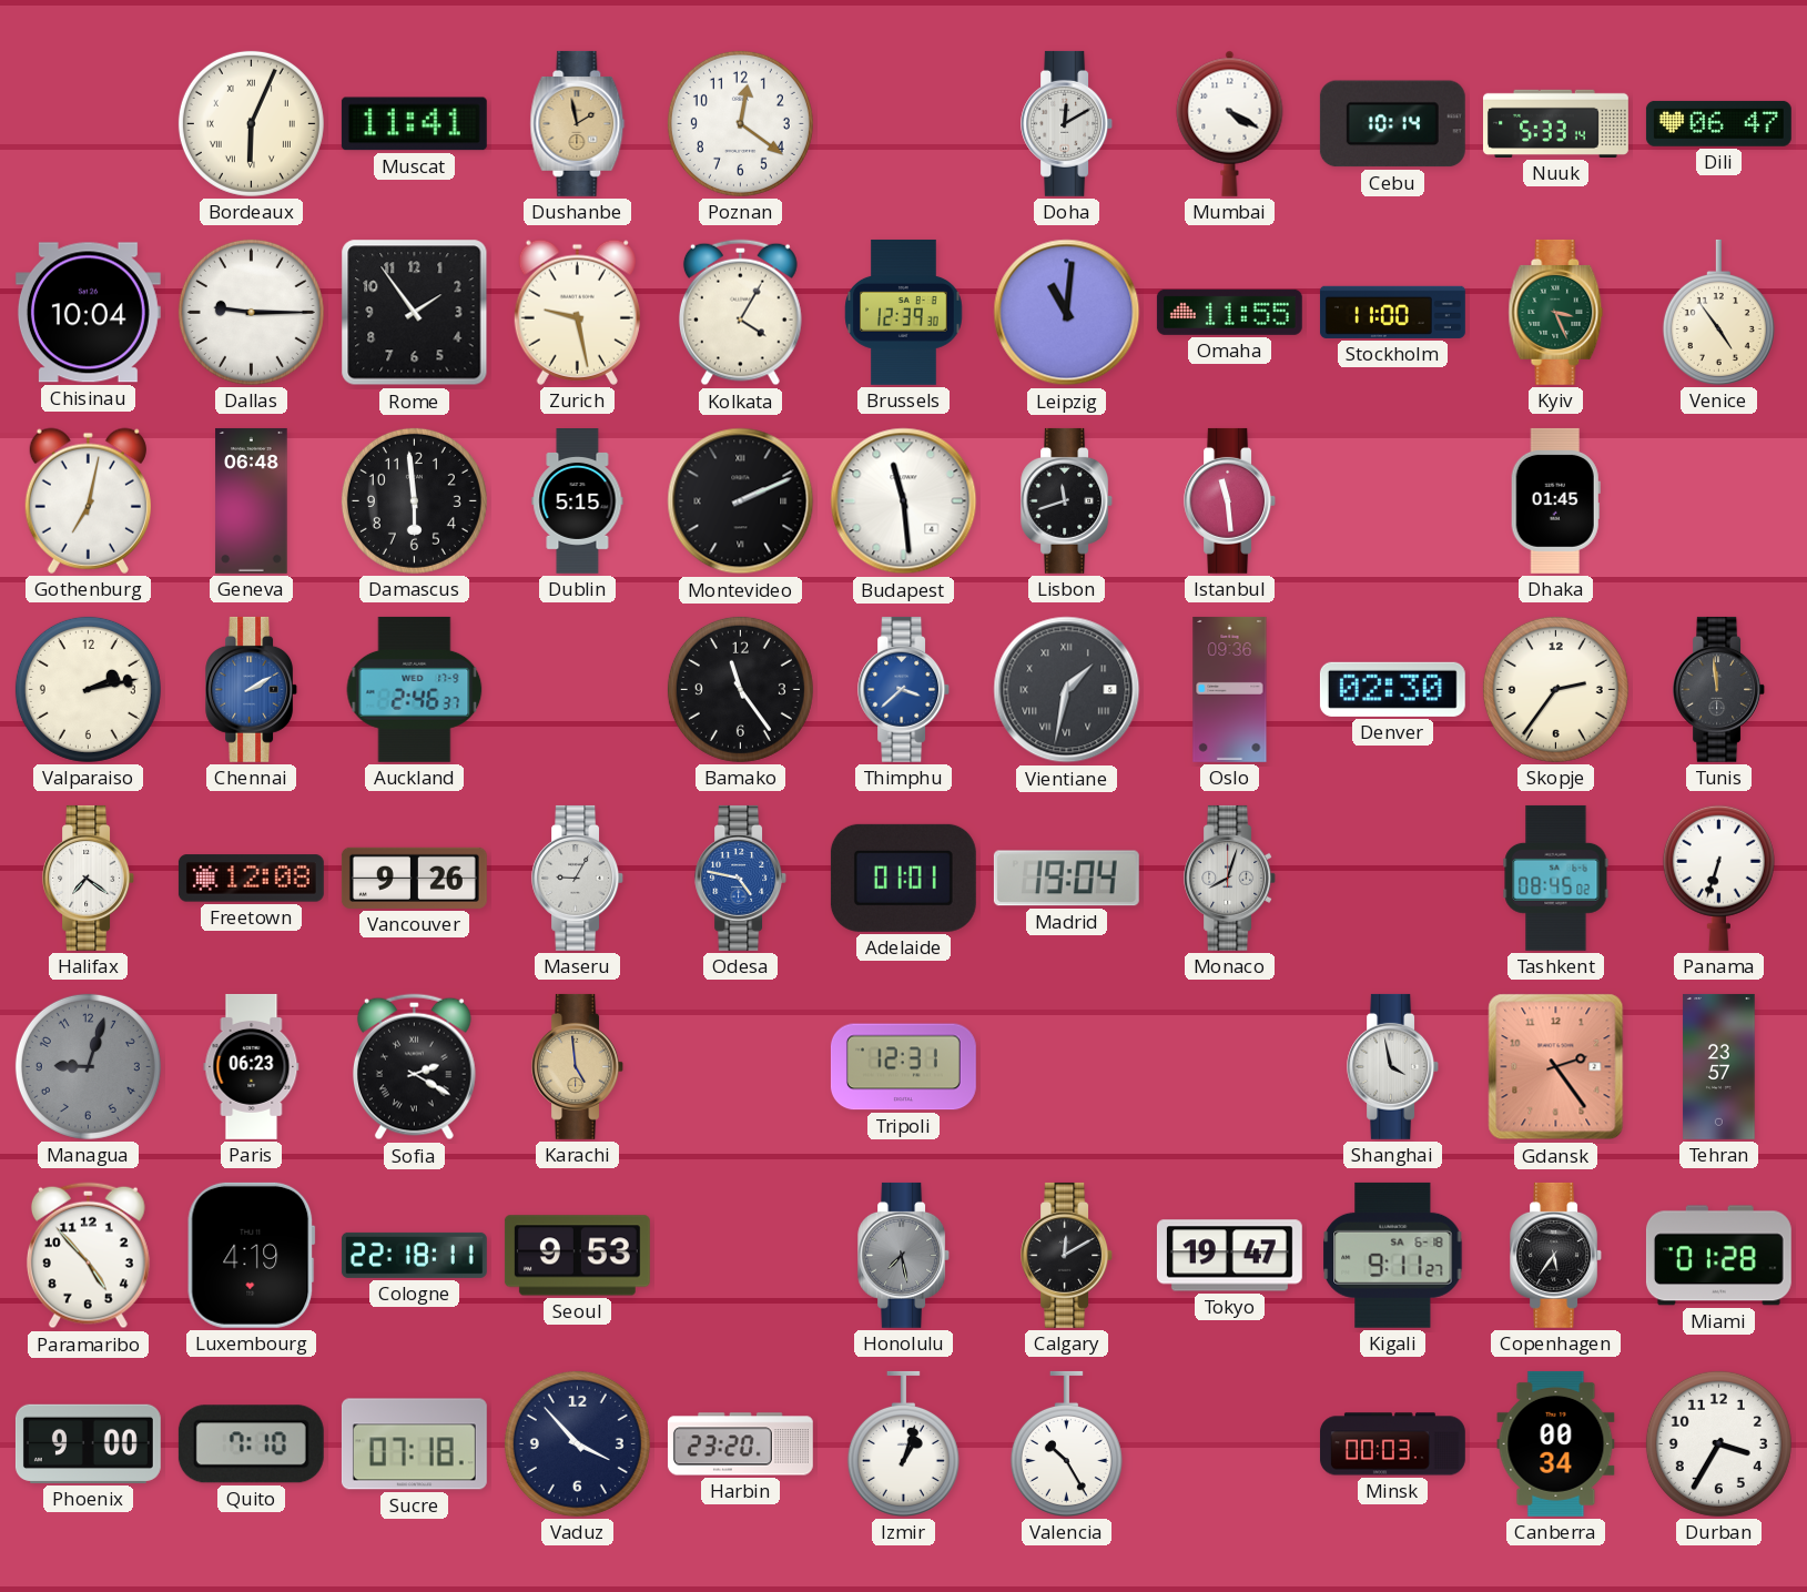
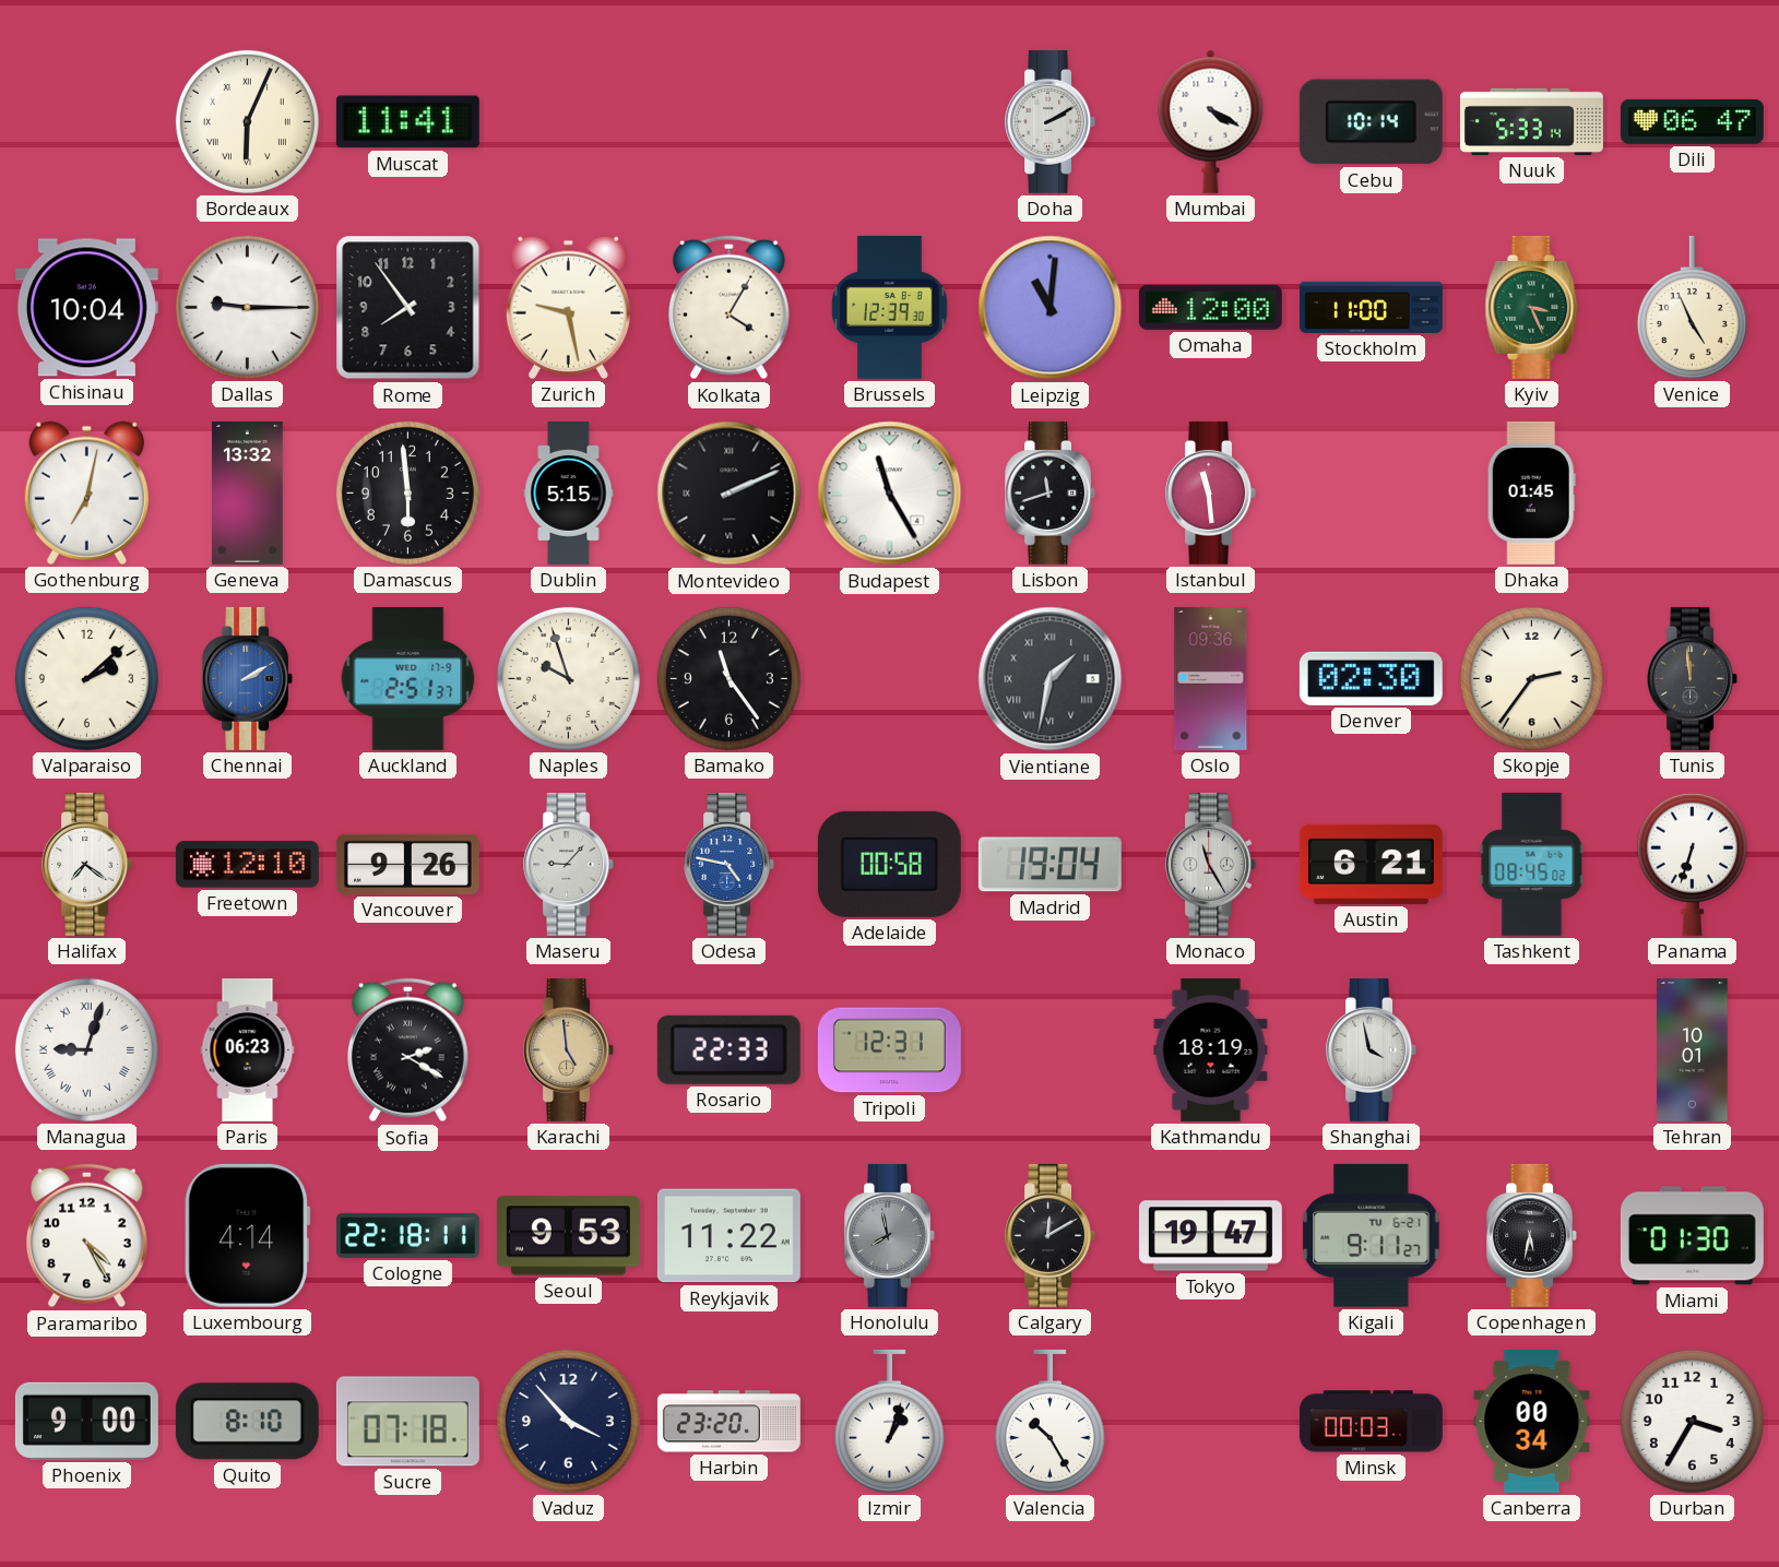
Dushanbe: 1:58 -> none
Poznan: 12:21 -> none
Doha: 12:10 -> 2:10
Rome: 1:54 -> 7:54
Omaha: 11:55 -> 12:00
Venice: 4:54 -> 4:56
Geneva: 06:48 -> 13:32
Budapest: 11:29 -> 11:25
Valparaiso: 2:13 -> 2:08
Auckland: 2:46 -> 2:51
Naples: none -> 9:57
Thimphu: 3:38 -> none
Freetown: 12:08 -> 12:10
Maseru: 9:05 -> 9:07
Adelaide: 01:01 -> 00:58
Monaco: 8:03 -> 11:25
Austin: none -> 6:21
Managua dial: grey -> white
Managua numerals: Arabic -> Roman
Rosario: none -> 22:33
Kathmandu: none -> 18:19
Gdansk: 2:24 -> none
Tehran: 23:57 -> 10:01
Paramaribo: 4:53 -> 4:25
Luxembourg: 4:19 -> 4:14
Reykjavik: none -> 11:22
Honolulu: 7:28 -> 7:58
Kigali date: SA 6-18 -> TU 6-21
Copenhagen: 5:36 -> 5:32
Miami: 01:28 -> 01:30
Quito: 7:10 -> 8:10
